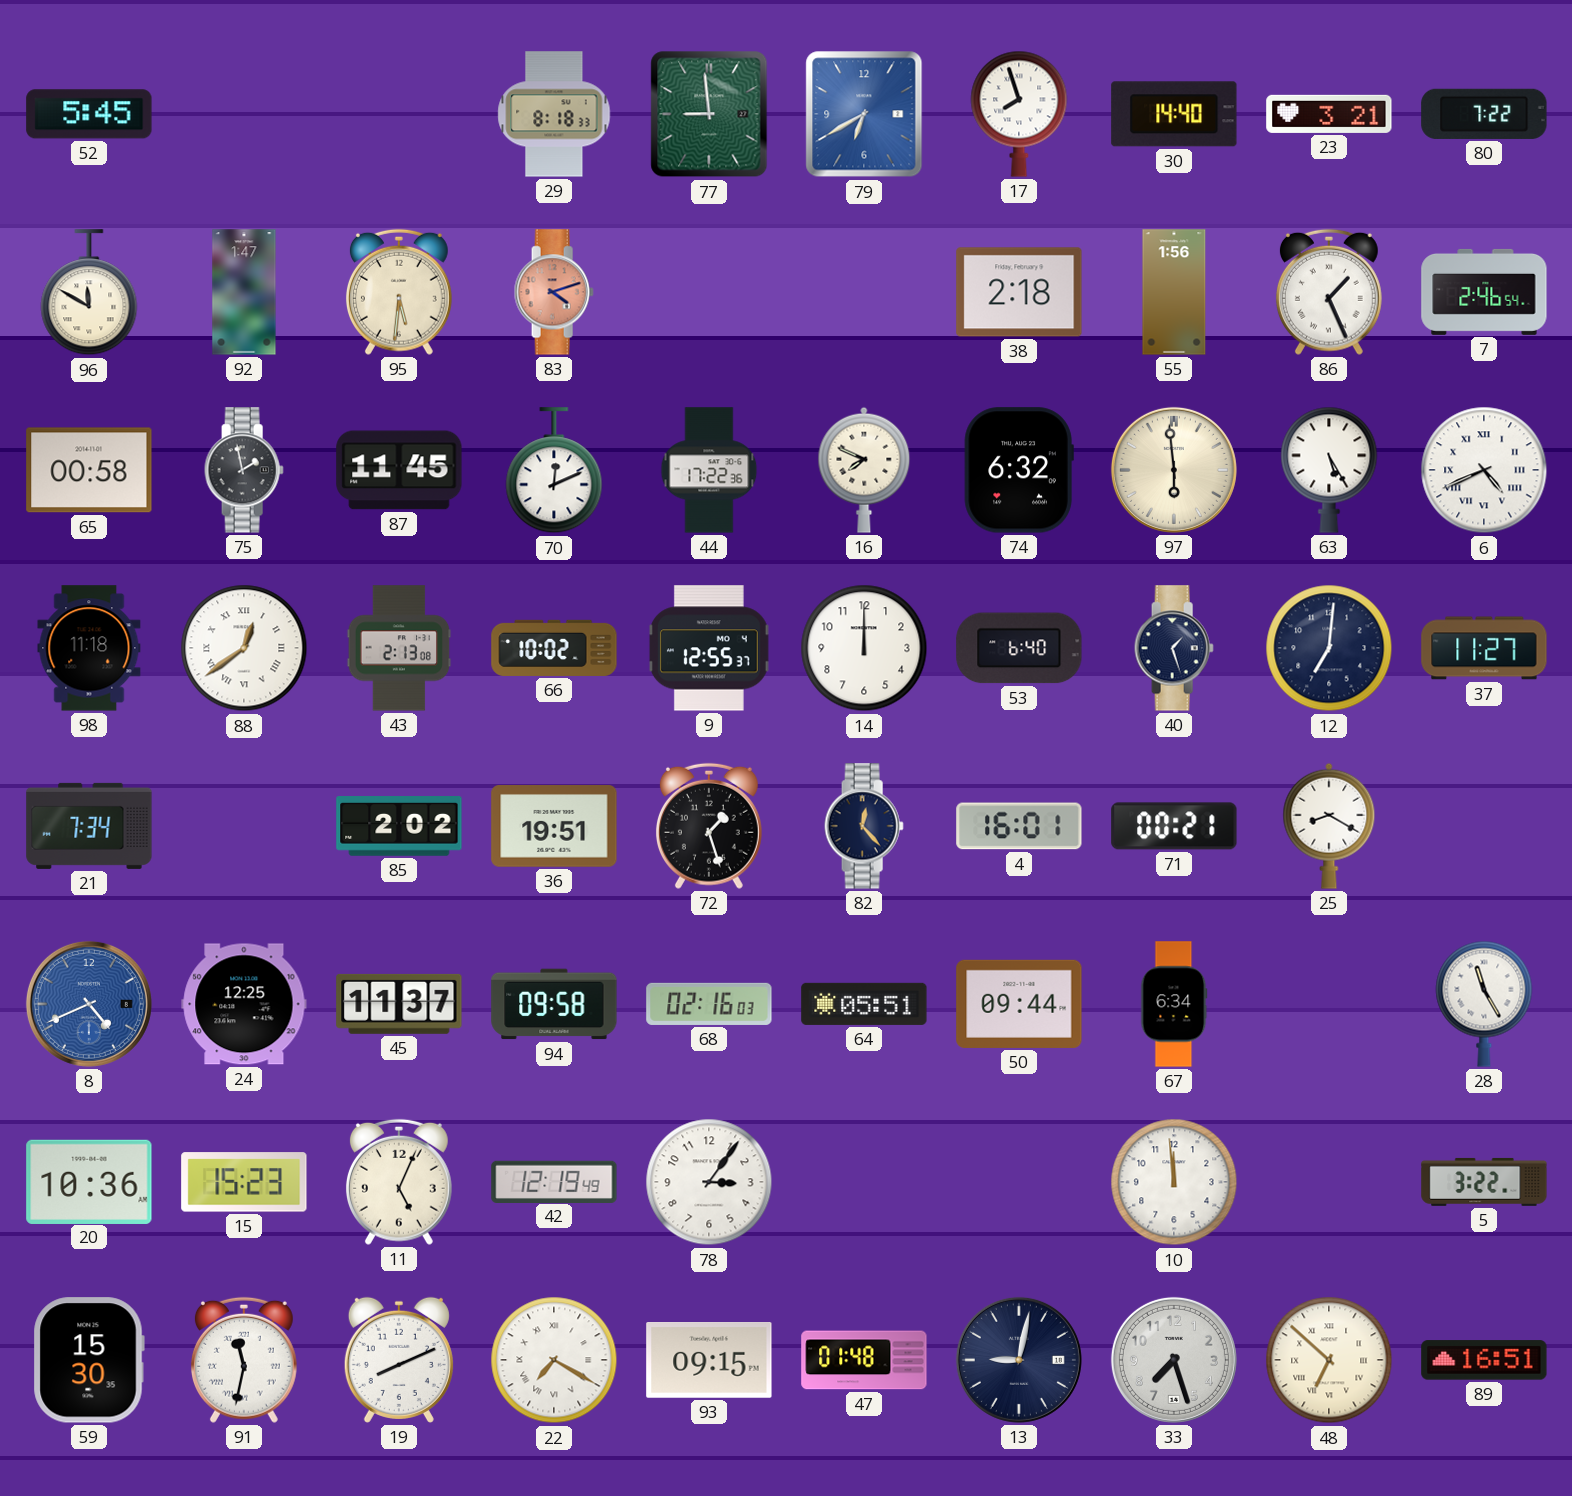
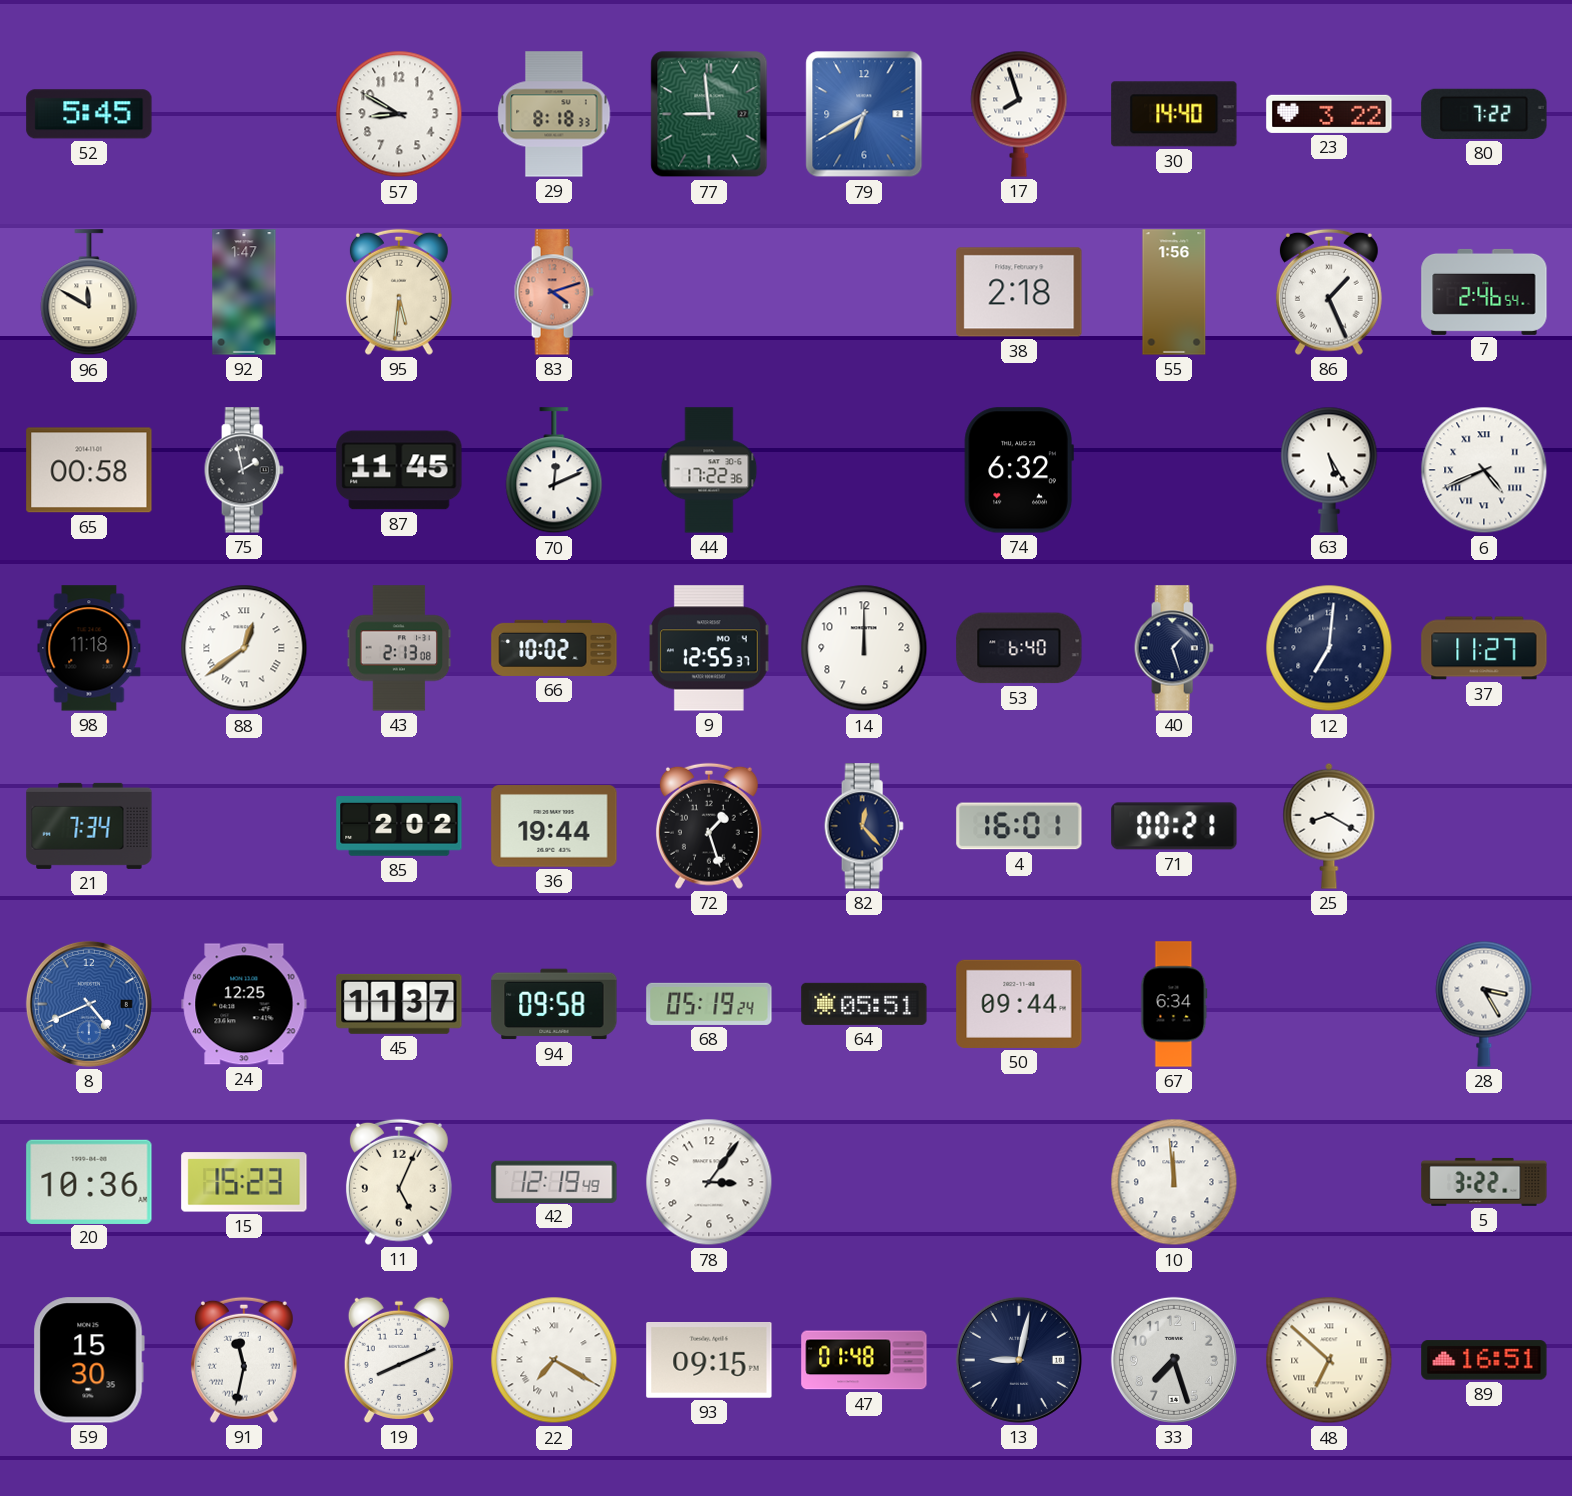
57: none -> 8:50
23: 3:21 -> 3:22
16: 7:49 -> none
97: 5:59 -> none
36: 19:51 -> 19:44
68: 02:16 -> 05:19
28: 11:25 -> 3:25
